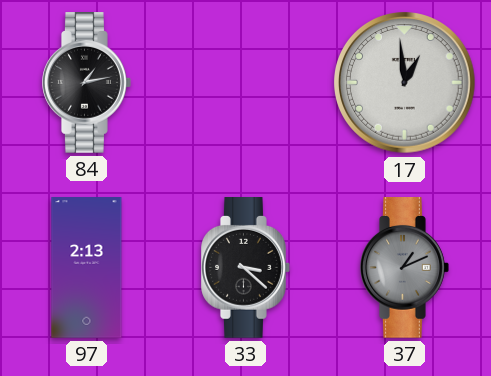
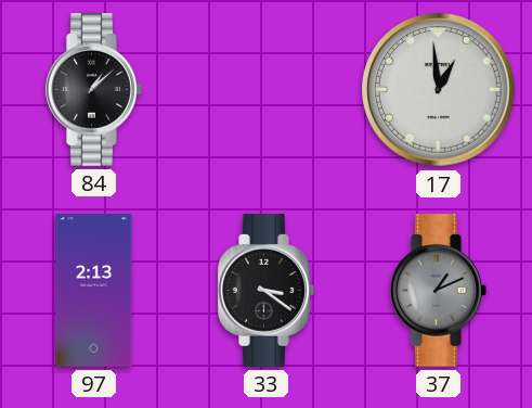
84: 1:13 -> 1:08
33: 3:22 -> 3:21
